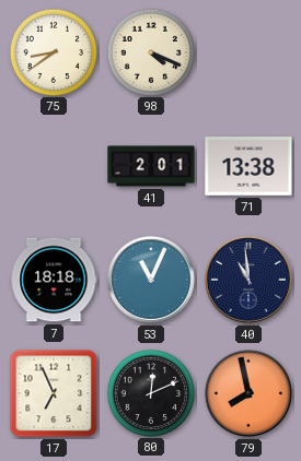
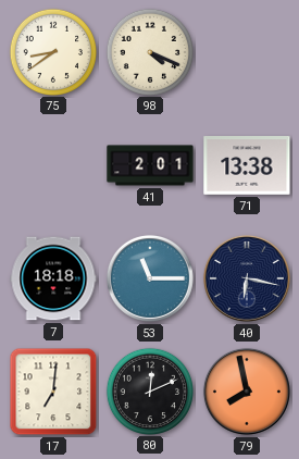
53: 11:04 -> 11:15
40: 10:59 -> 6:17
17: 6:56 -> 7:01
